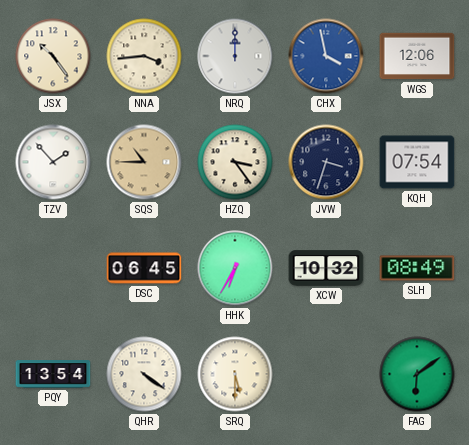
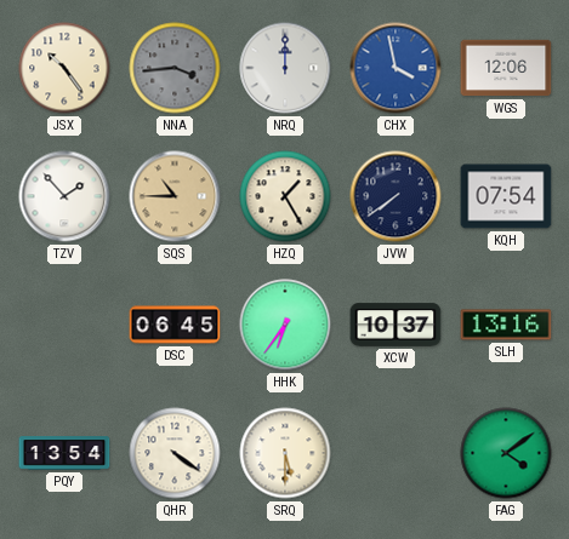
NNA dial: cream -> grey
HZQ: 3:24 -> 1:25
JVW: 3:33 -> 7:39
HHK: 6:35 -> 6:36
XCW: 10:32 -> 10:37
SLH: 08:49 -> 13:16
FAG: 6:09 -> 4:09
